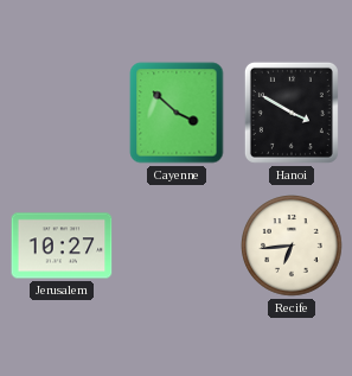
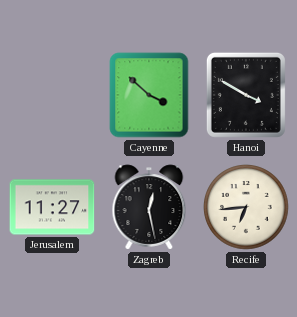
Jerusalem: 10:27 -> 11:27
Zagreb: none -> 12:28
